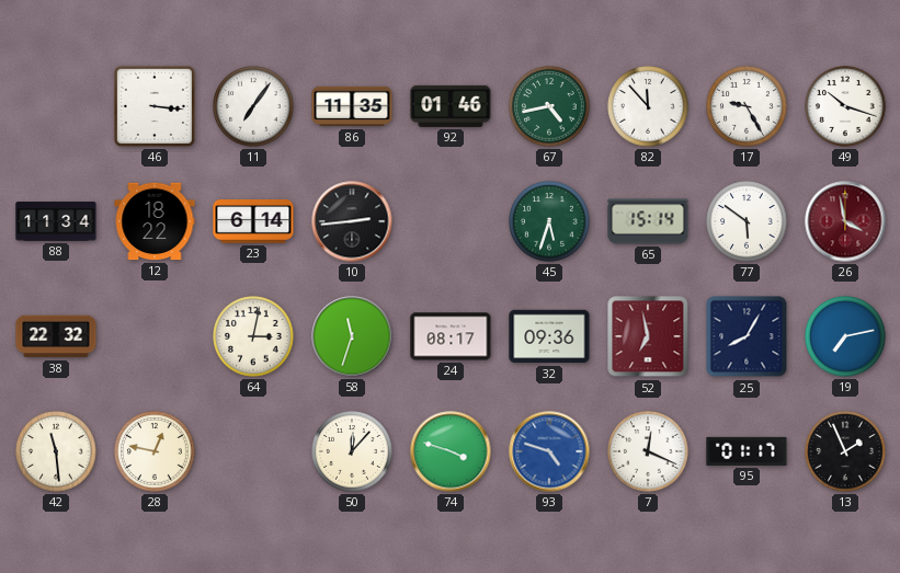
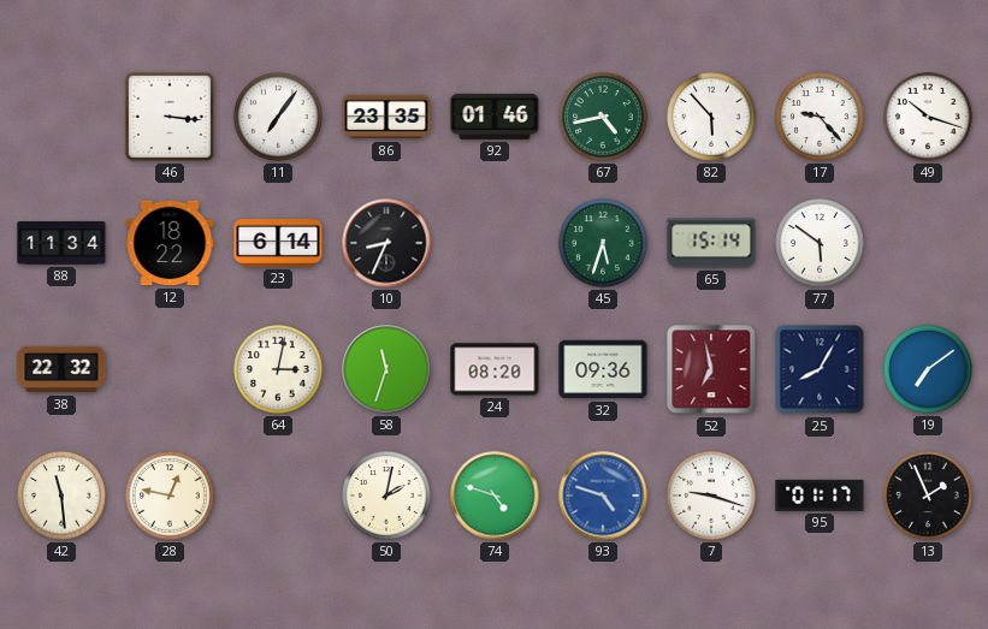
86: 11:35 -> 23:35
82: 11:53 -> 5:53
17: 9:25 -> 9:23
10: 2:44 -> 8:34
26: 3:58 -> none
24: 08:17 -> 08:20
19: 7:13 -> 7:09
50: 12:07 -> 2:02
74: 3:48 -> 4:48
7: 12:19 -> 9:18
